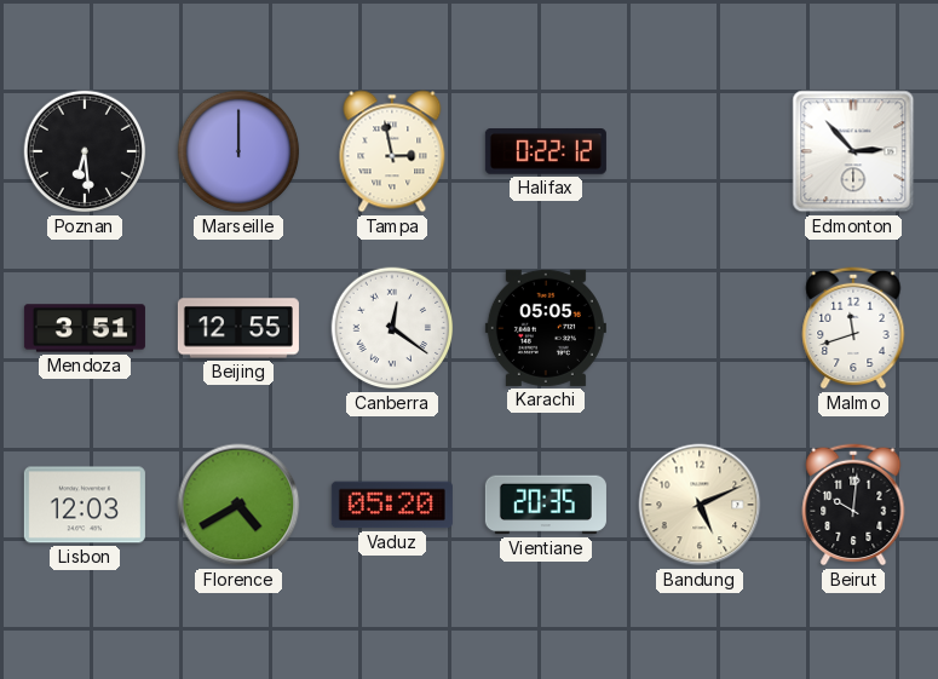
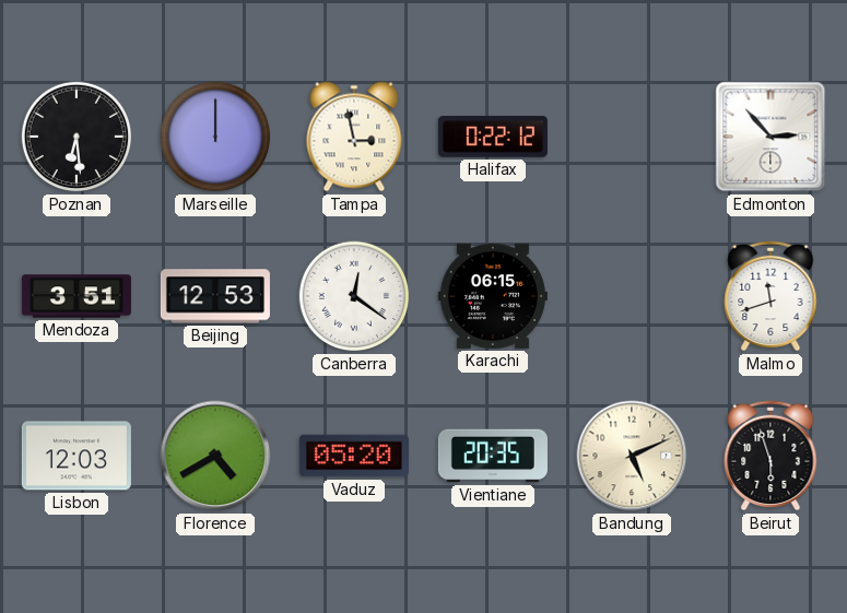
Beijing: 12:55 -> 12:53
Karachi: 05:05 -> 06:15
Beirut: 10:01 -> 5:57
